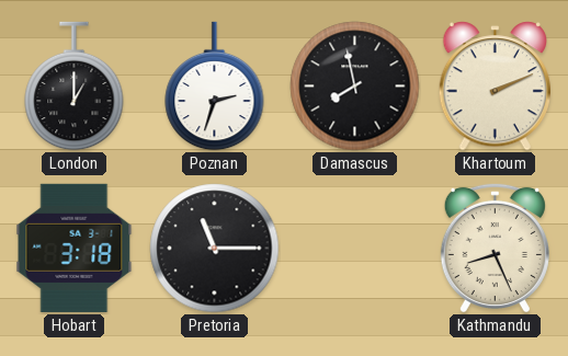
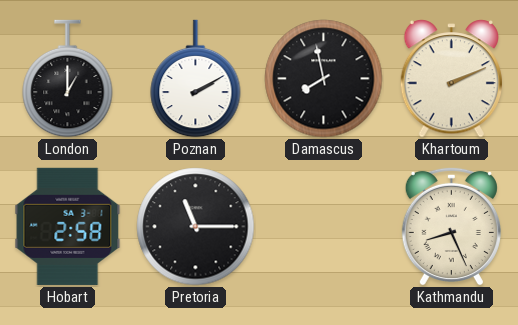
Poznan: 2:33 -> 2:10
Hobart: 3:18 -> 2:58
